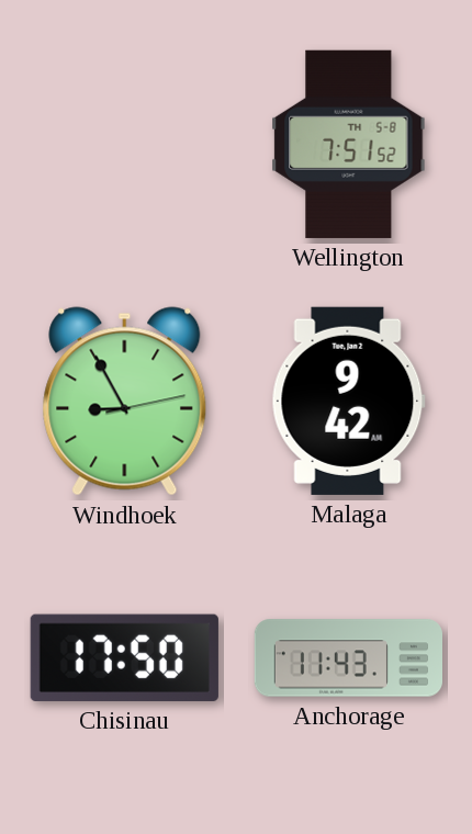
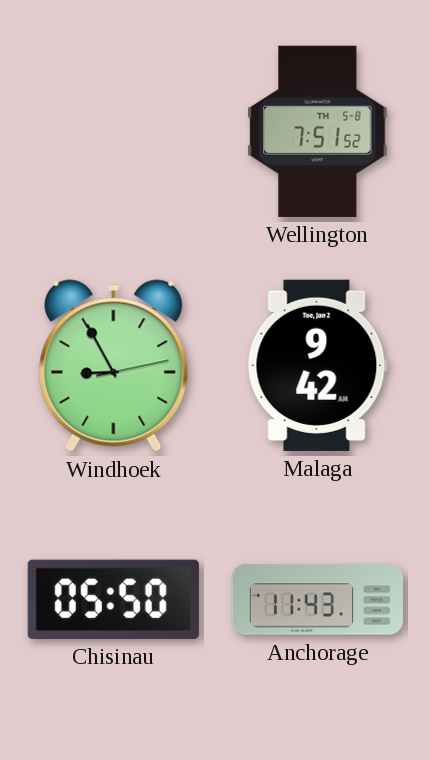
Chisinau: 17:50 -> 05:50
